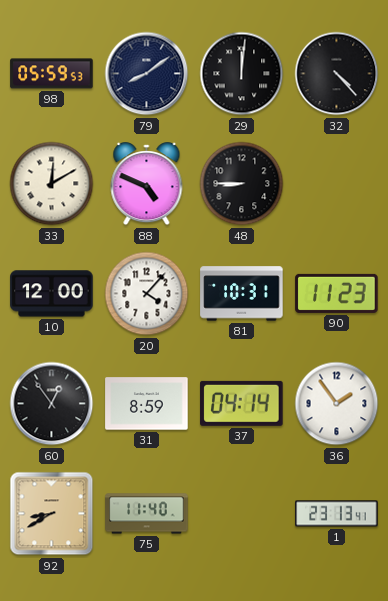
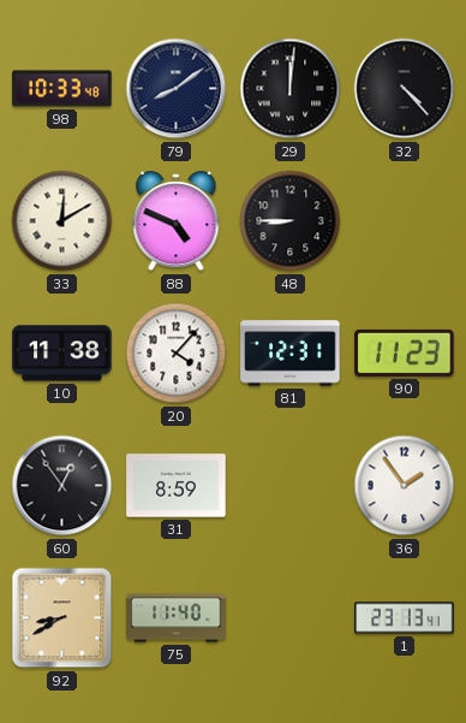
98: 05:59 -> 10:33
10: 12:00 -> 11:38
81: 10:31 -> 12:31
37: 04:14 -> none
